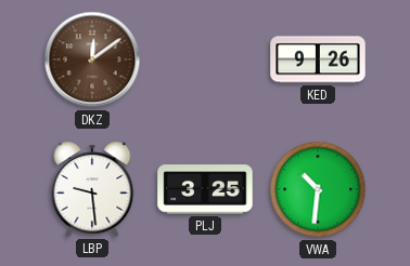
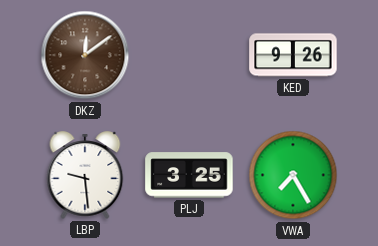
VWA: 10:31 -> 7:25
